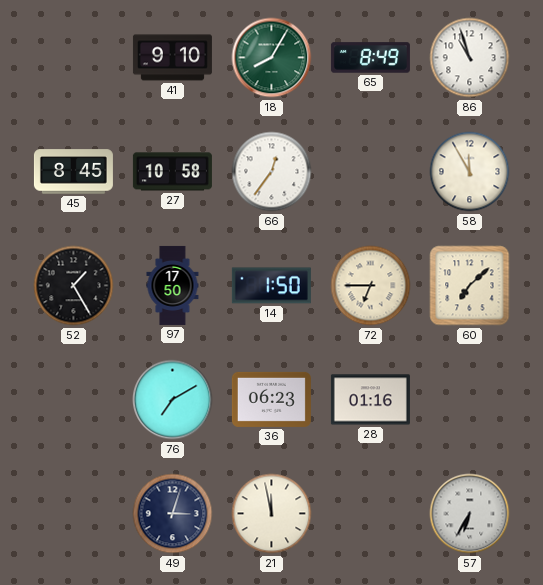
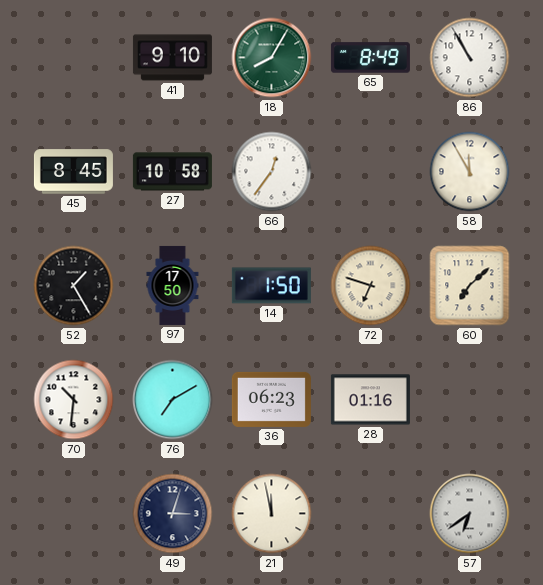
86: 10:57 -> 10:55
72: 6:45 -> 6:48
70: none -> 10:31
57: 6:35 -> 6:39
